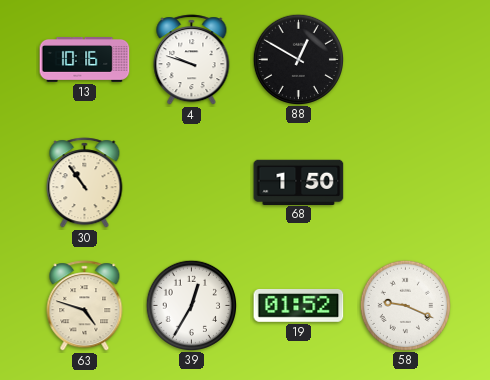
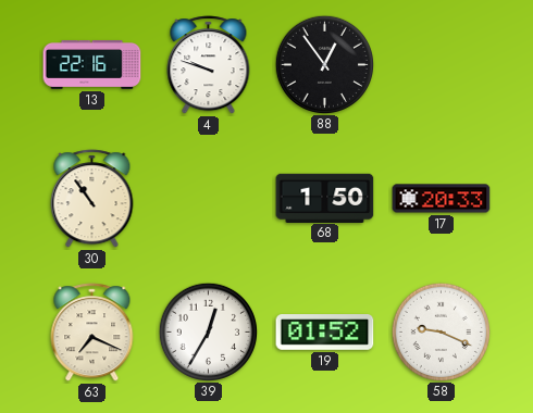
13: 10:16 -> 22:16
88: 12:50 -> 12:54
17: none -> 20:33
63: 4:48 -> 7:19
